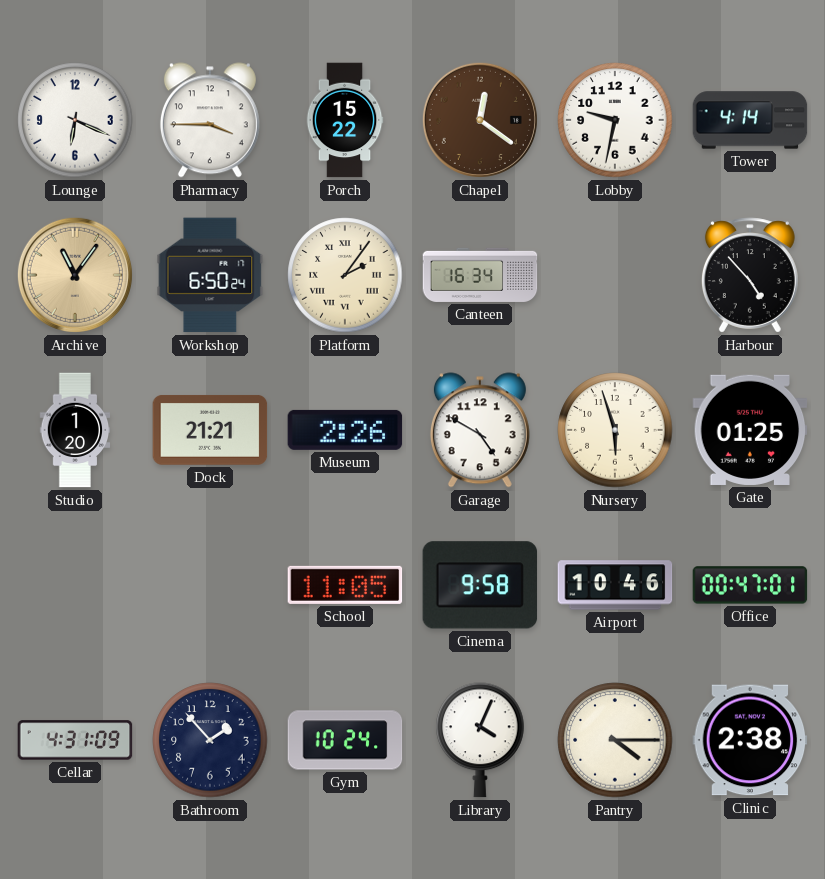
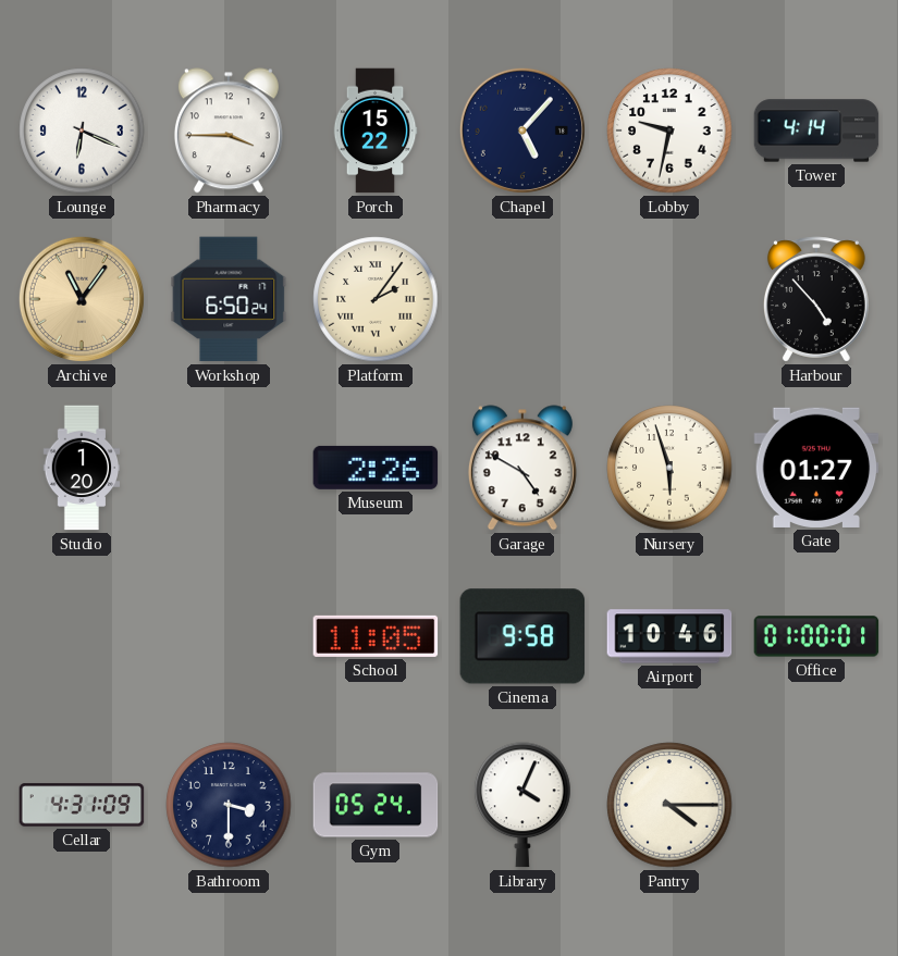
Chapel: 12:21 -> 5:07
Chapel dial: brown -> navy
Canteen: 16:34 -> none
Dock: 21:21 -> none
Gate: 01:25 -> 01:27
Office: 00:47 -> 01:00
Bathroom: 1:53 -> 3:30
Gym: 10:24 -> 05:24
Clinic: 2:38 -> none
